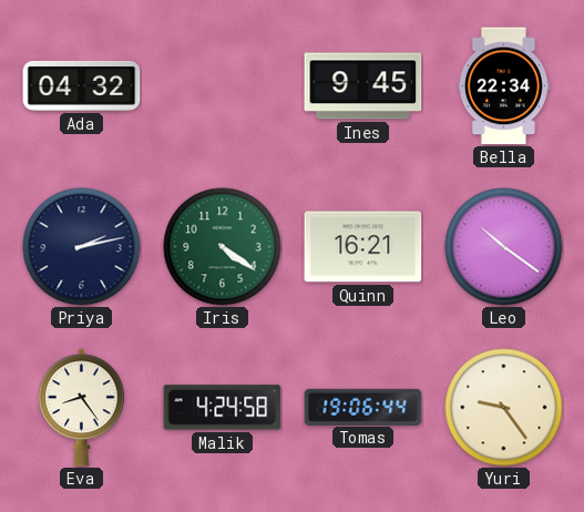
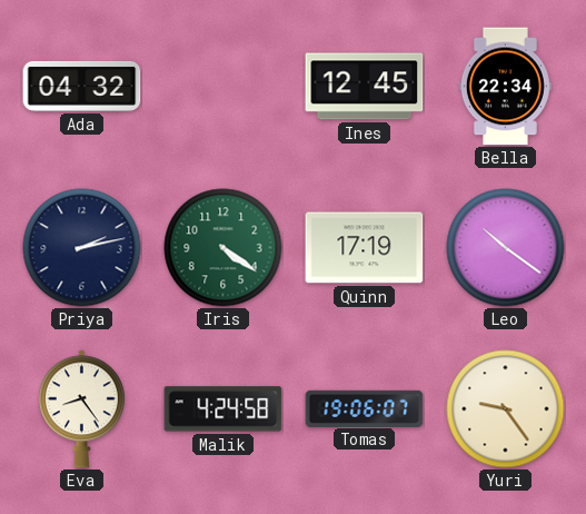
Ines: 9:45 -> 12:45
Quinn: 16:21 -> 17:19
Tomas: 19:06:44 -> 19:06:07
